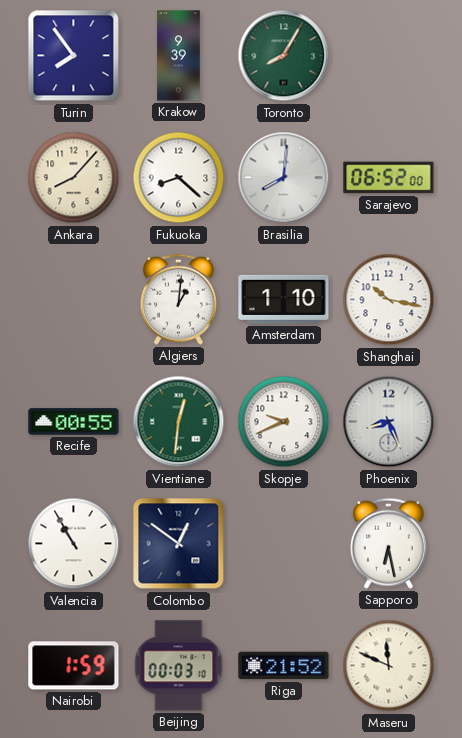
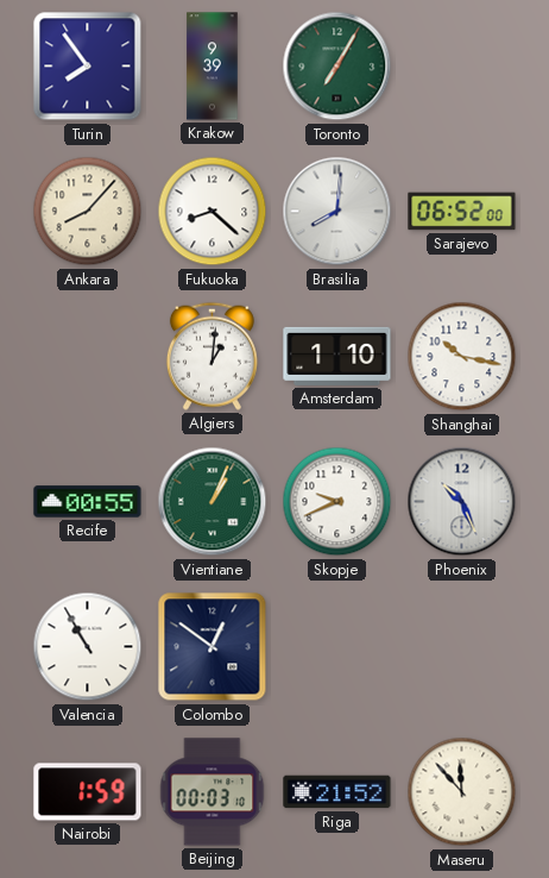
Toronto: 8:05 -> 7:05
Vientiane: 12:31 -> 1:04
Phoenix: 8:26 -> 10:26
Sapporo: 6:28 -> none
Maseru: 11:49 -> 11:53
